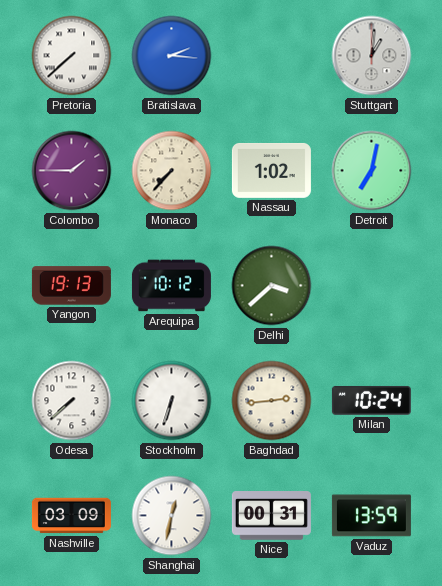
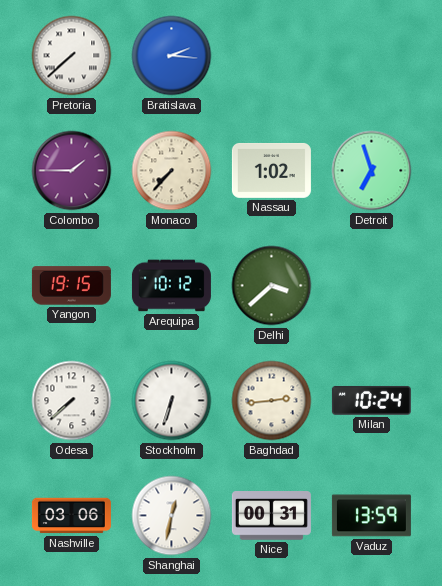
Stuttgart: 1:01 -> none
Detroit: 7:02 -> 6:57
Yangon: 19:13 -> 19:15
Nashville: 03:09 -> 03:06
